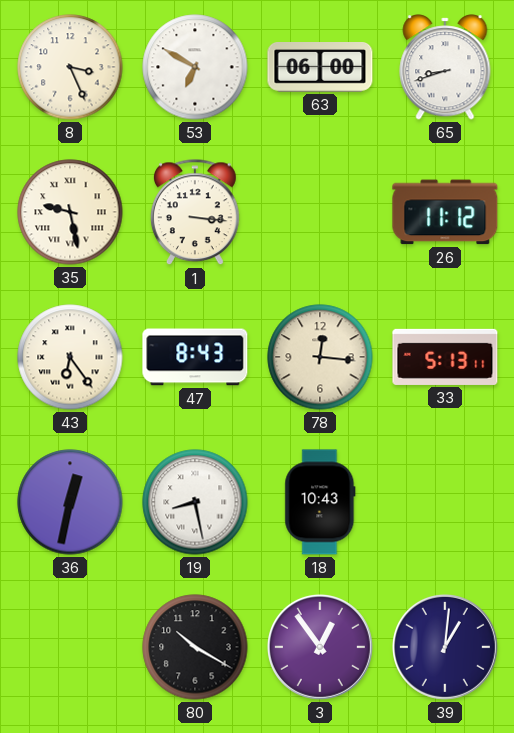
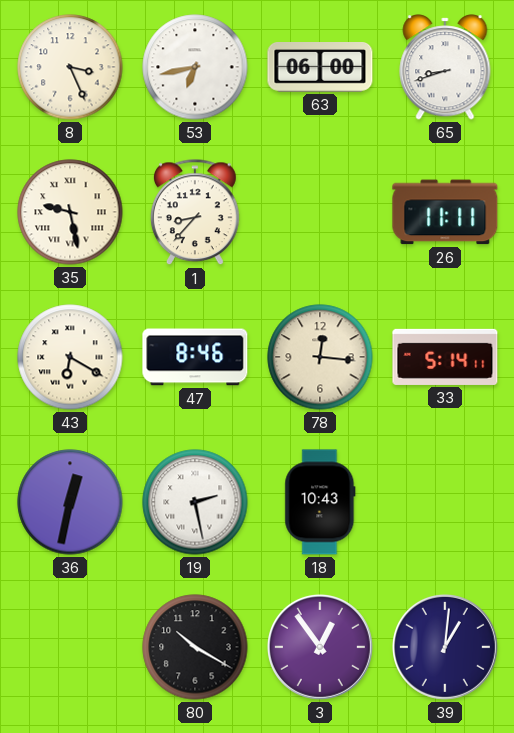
53: 6:50 -> 6:43
1: 3:16 -> 8:37
26: 11:12 -> 11:11
43: 6:24 -> 6:20
47: 8:43 -> 8:46
33: 5:13 -> 5:14
19: 8:28 -> 2:28
